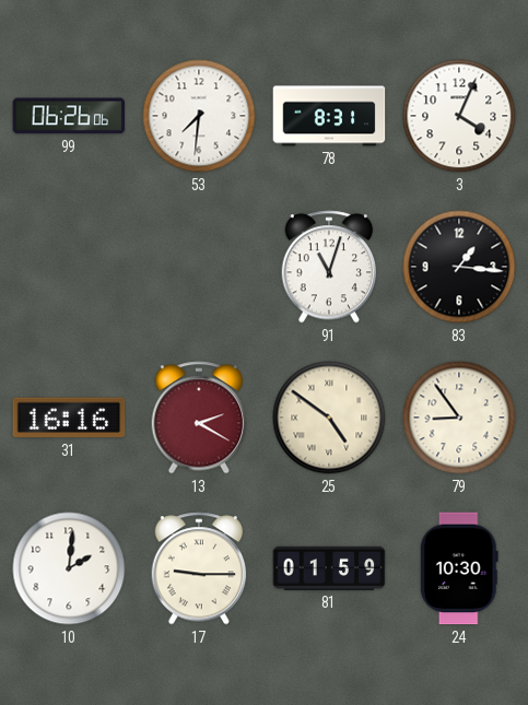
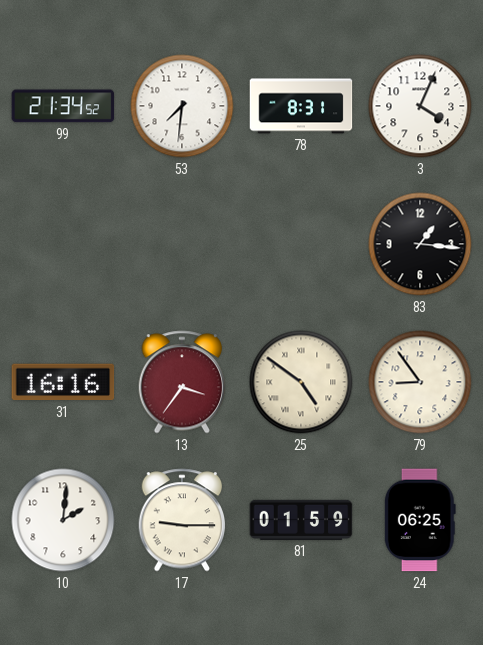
99: 06:26 -> 21:34
91: 11:03 -> none
13: 2:20 -> 3:36
24: 10:30 -> 06:25
